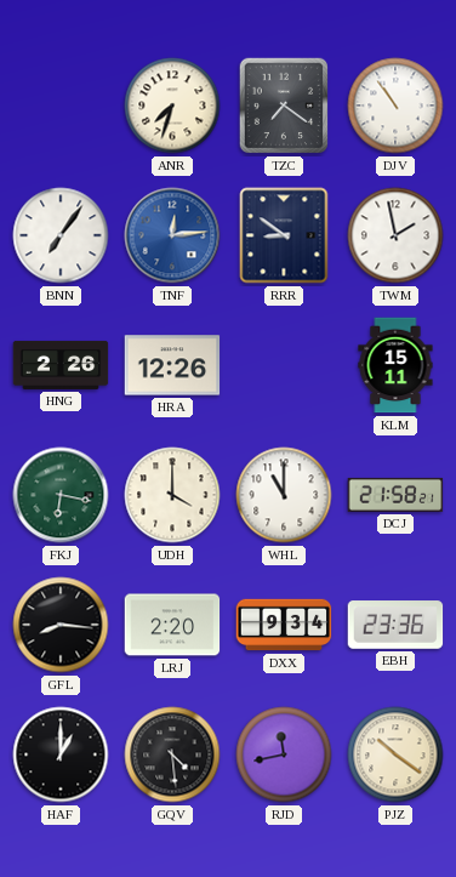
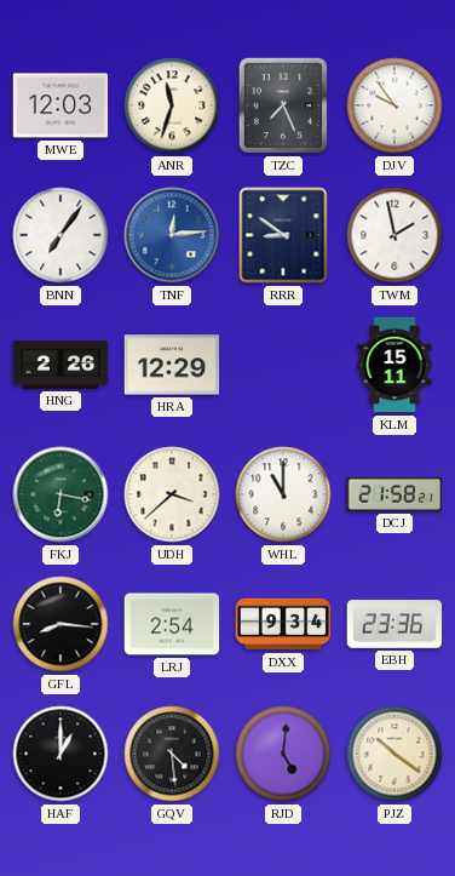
MWE: none -> 12:03
ANR: 7:33 -> 11:33
TZC: 7:21 -> 7:26
DJV: 10:54 -> 9:54
HRA: 12:26 -> 12:29
UDH: 4:00 -> 3:38
LRJ: 2:20 -> 2:54
RJD: 11:43 -> 5:01
